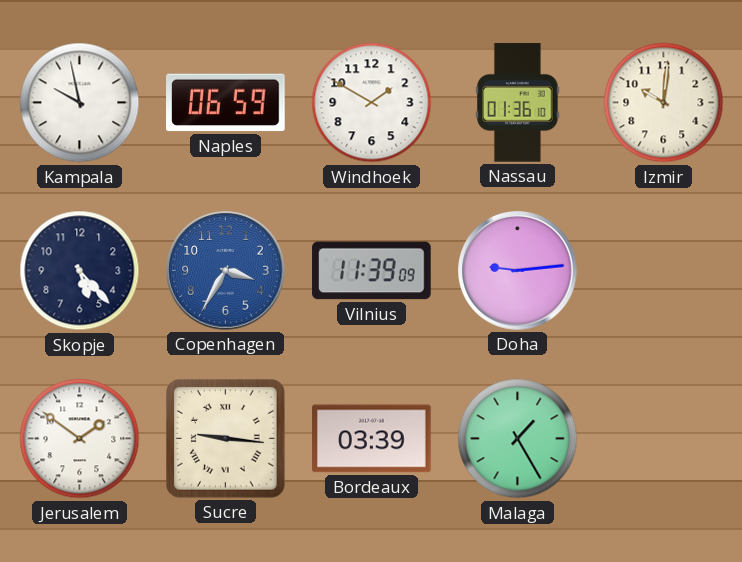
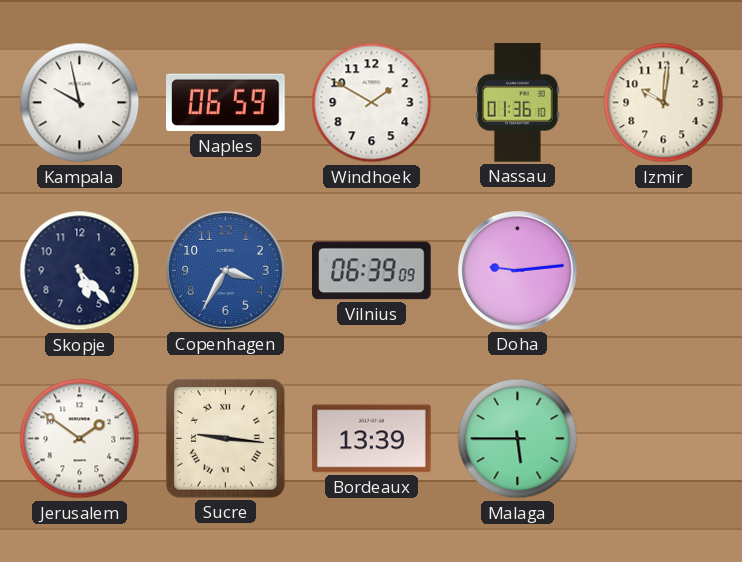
Vilnius: 11:39 -> 06:39
Bordeaux: 03:39 -> 13:39
Malaga: 1:25 -> 5:45
